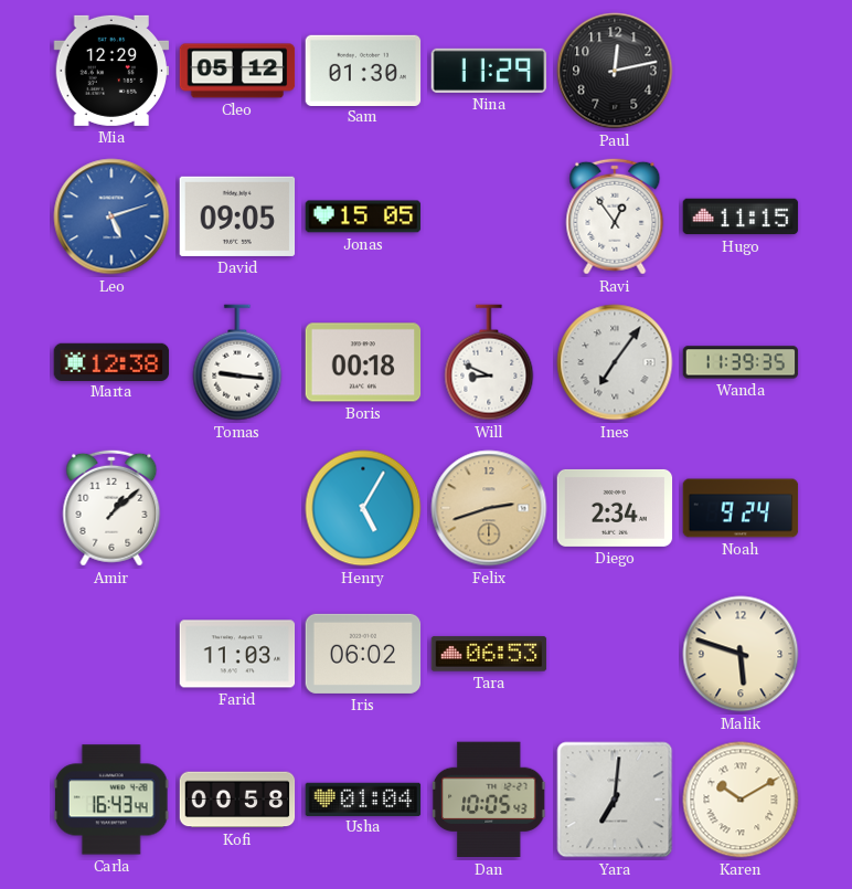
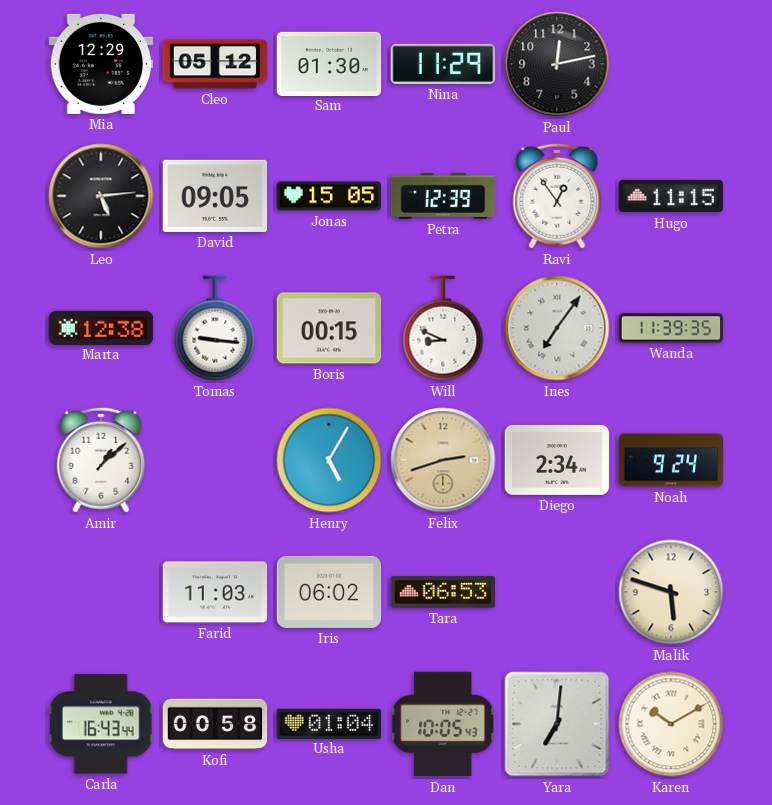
Leo: 5:12 -> 5:14
Leo dial: blue -> black
Petra: none -> 12:39
Boris: 00:18 -> 00:15
